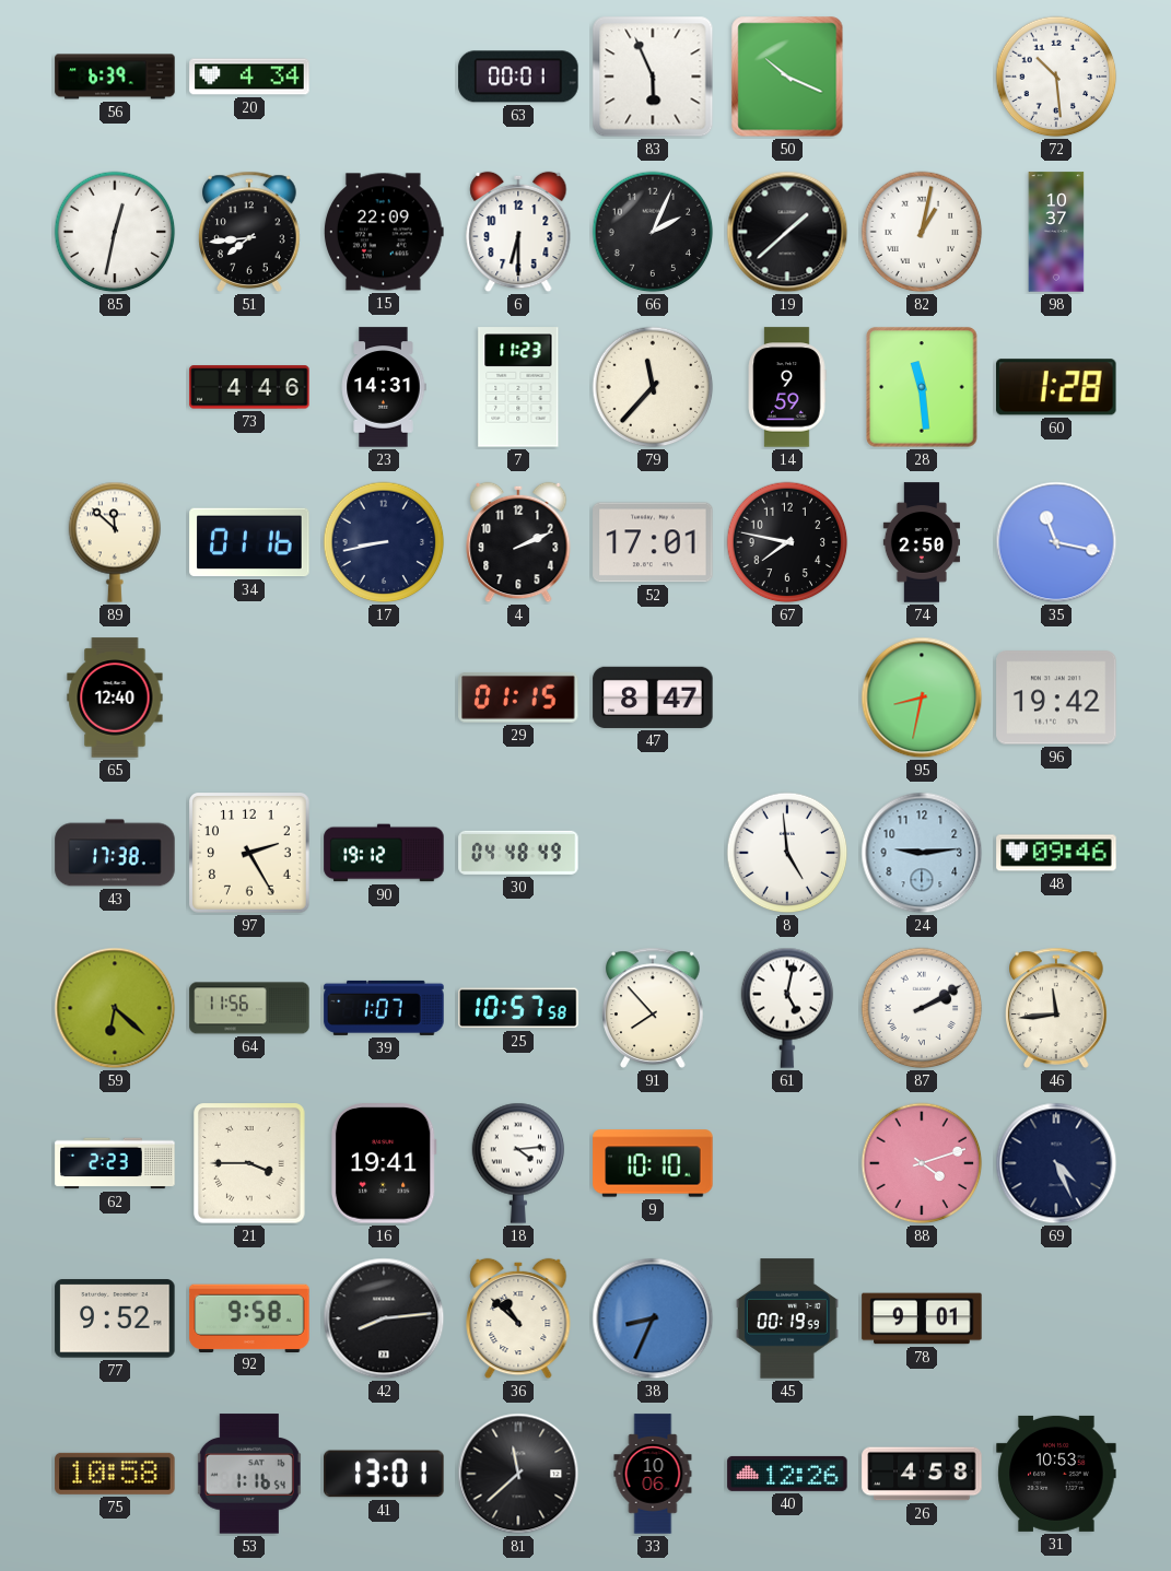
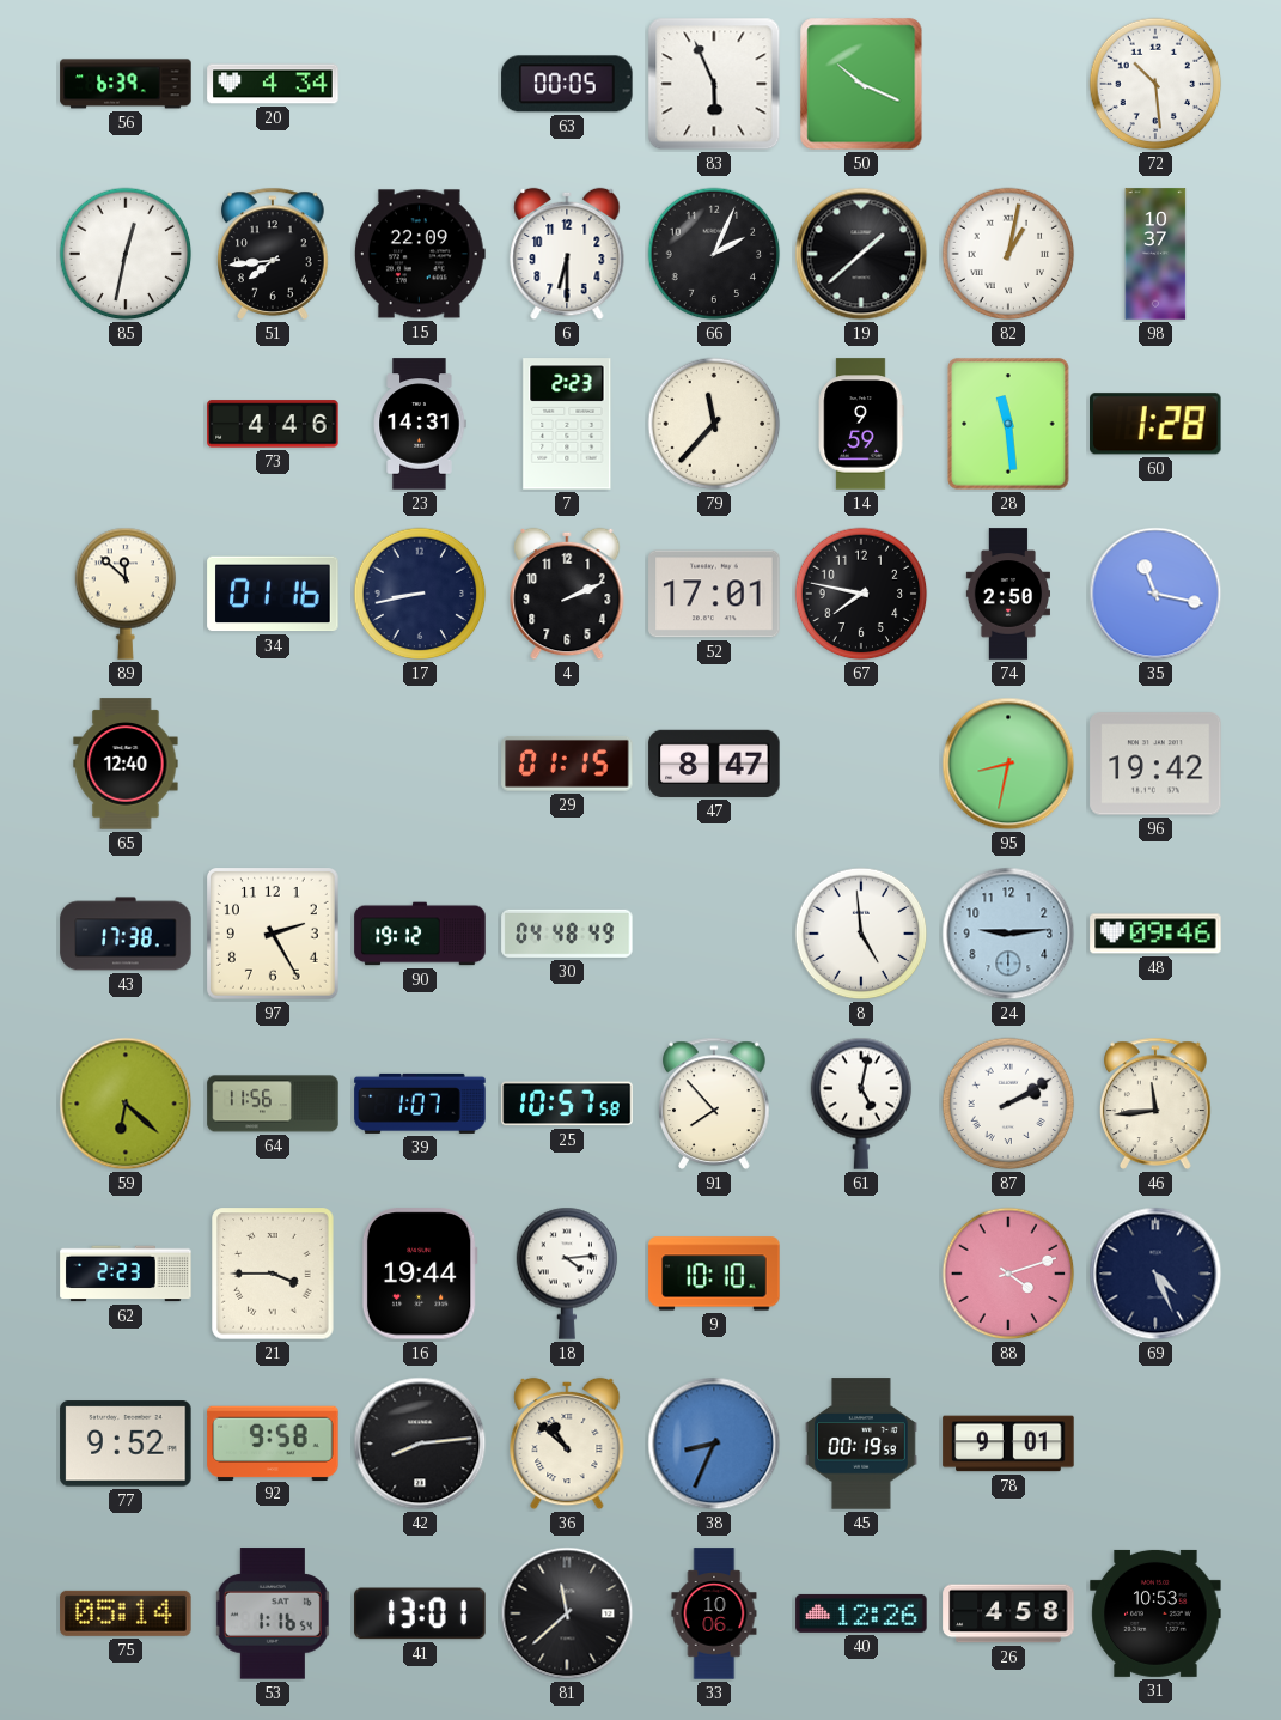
63: 00:01 -> 00:05
7: 11:23 -> 2:23
16: 19:41 -> 19:44
75: 10:58 -> 05:14
